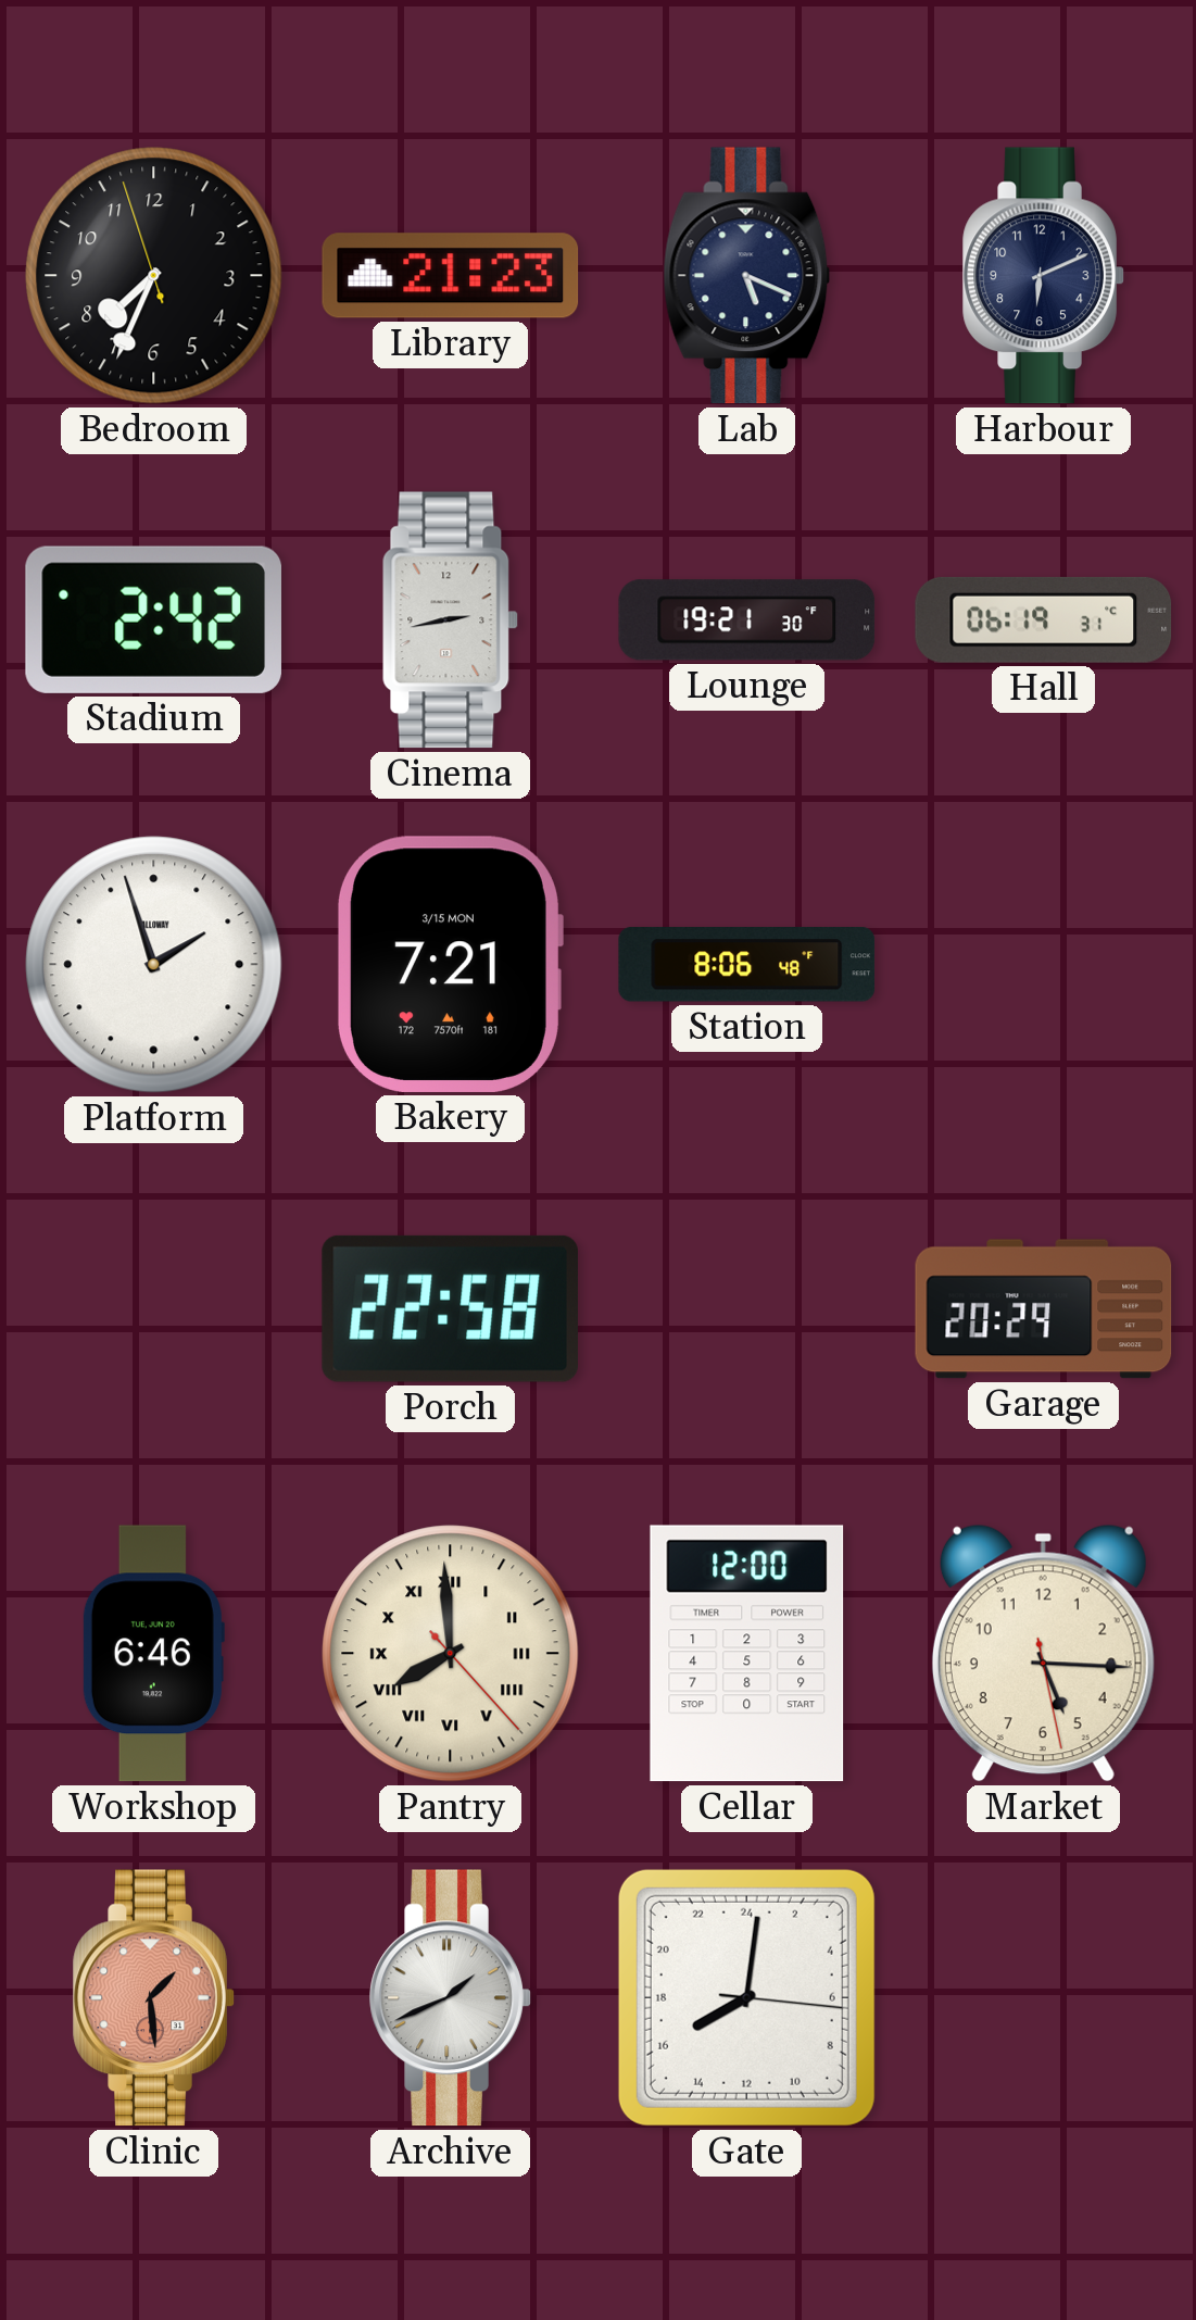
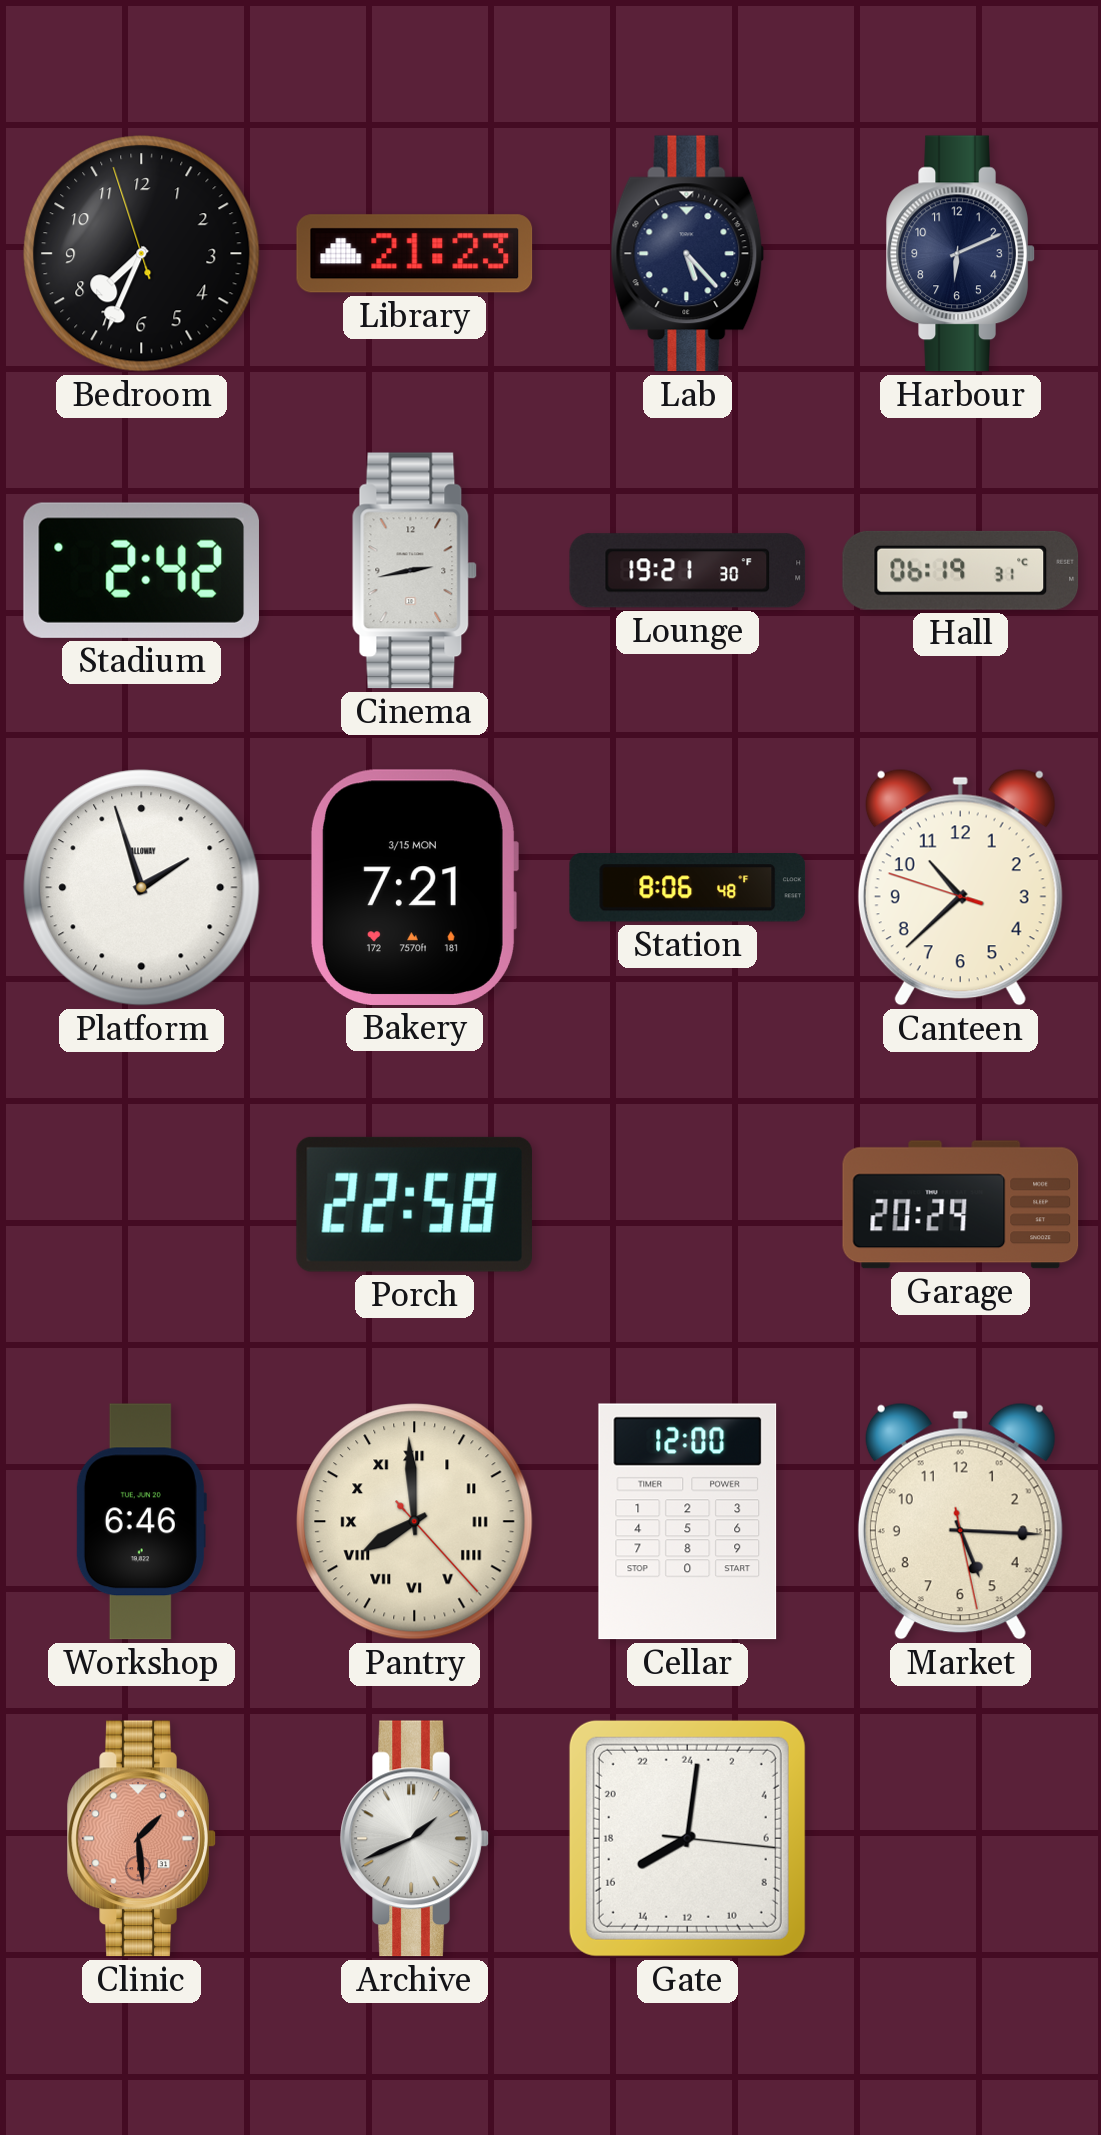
Lab: 5:19 -> 5:23
Canteen: none -> 10:37
